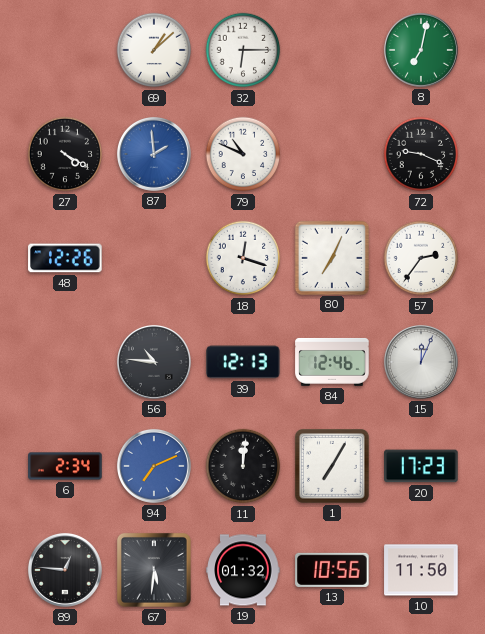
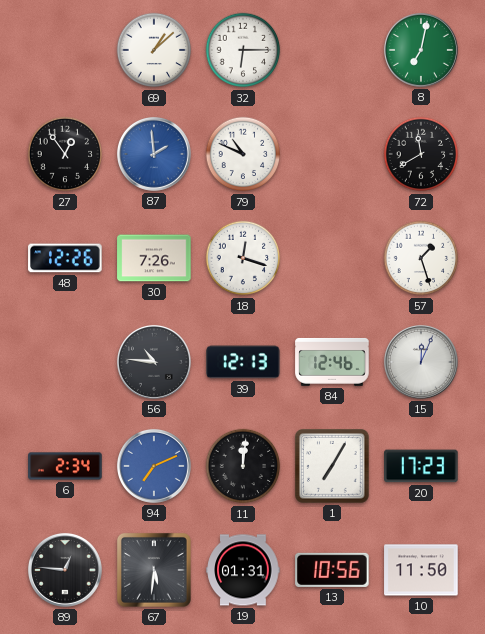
27: 4:20 -> 12:54
72: 9:19 -> 11:40
30: none -> 7:26
80: 7:04 -> none
57: 2:36 -> 1:27
19: 01:32 -> 01:31
